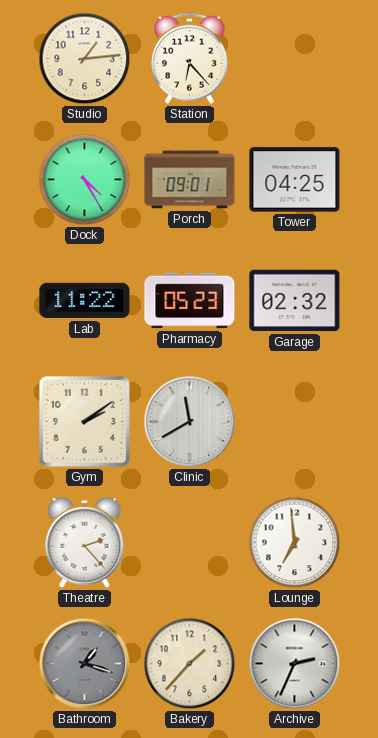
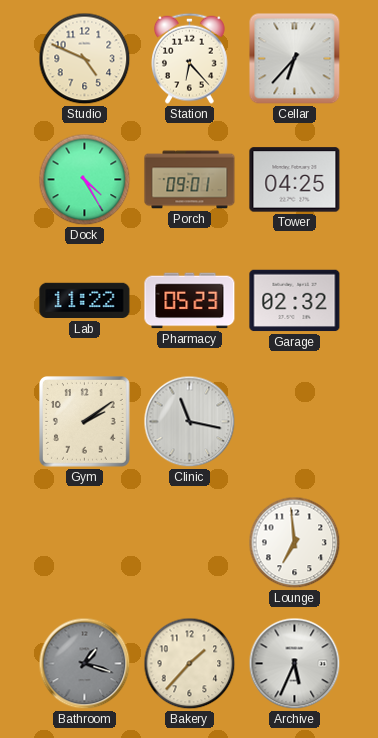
Studio: 1:14 -> 4:49
Cellar: none -> 6:37
Clinic: 11:40 -> 11:17
Theatre: 2:23 -> none
Archive: 2:34 -> 5:34
